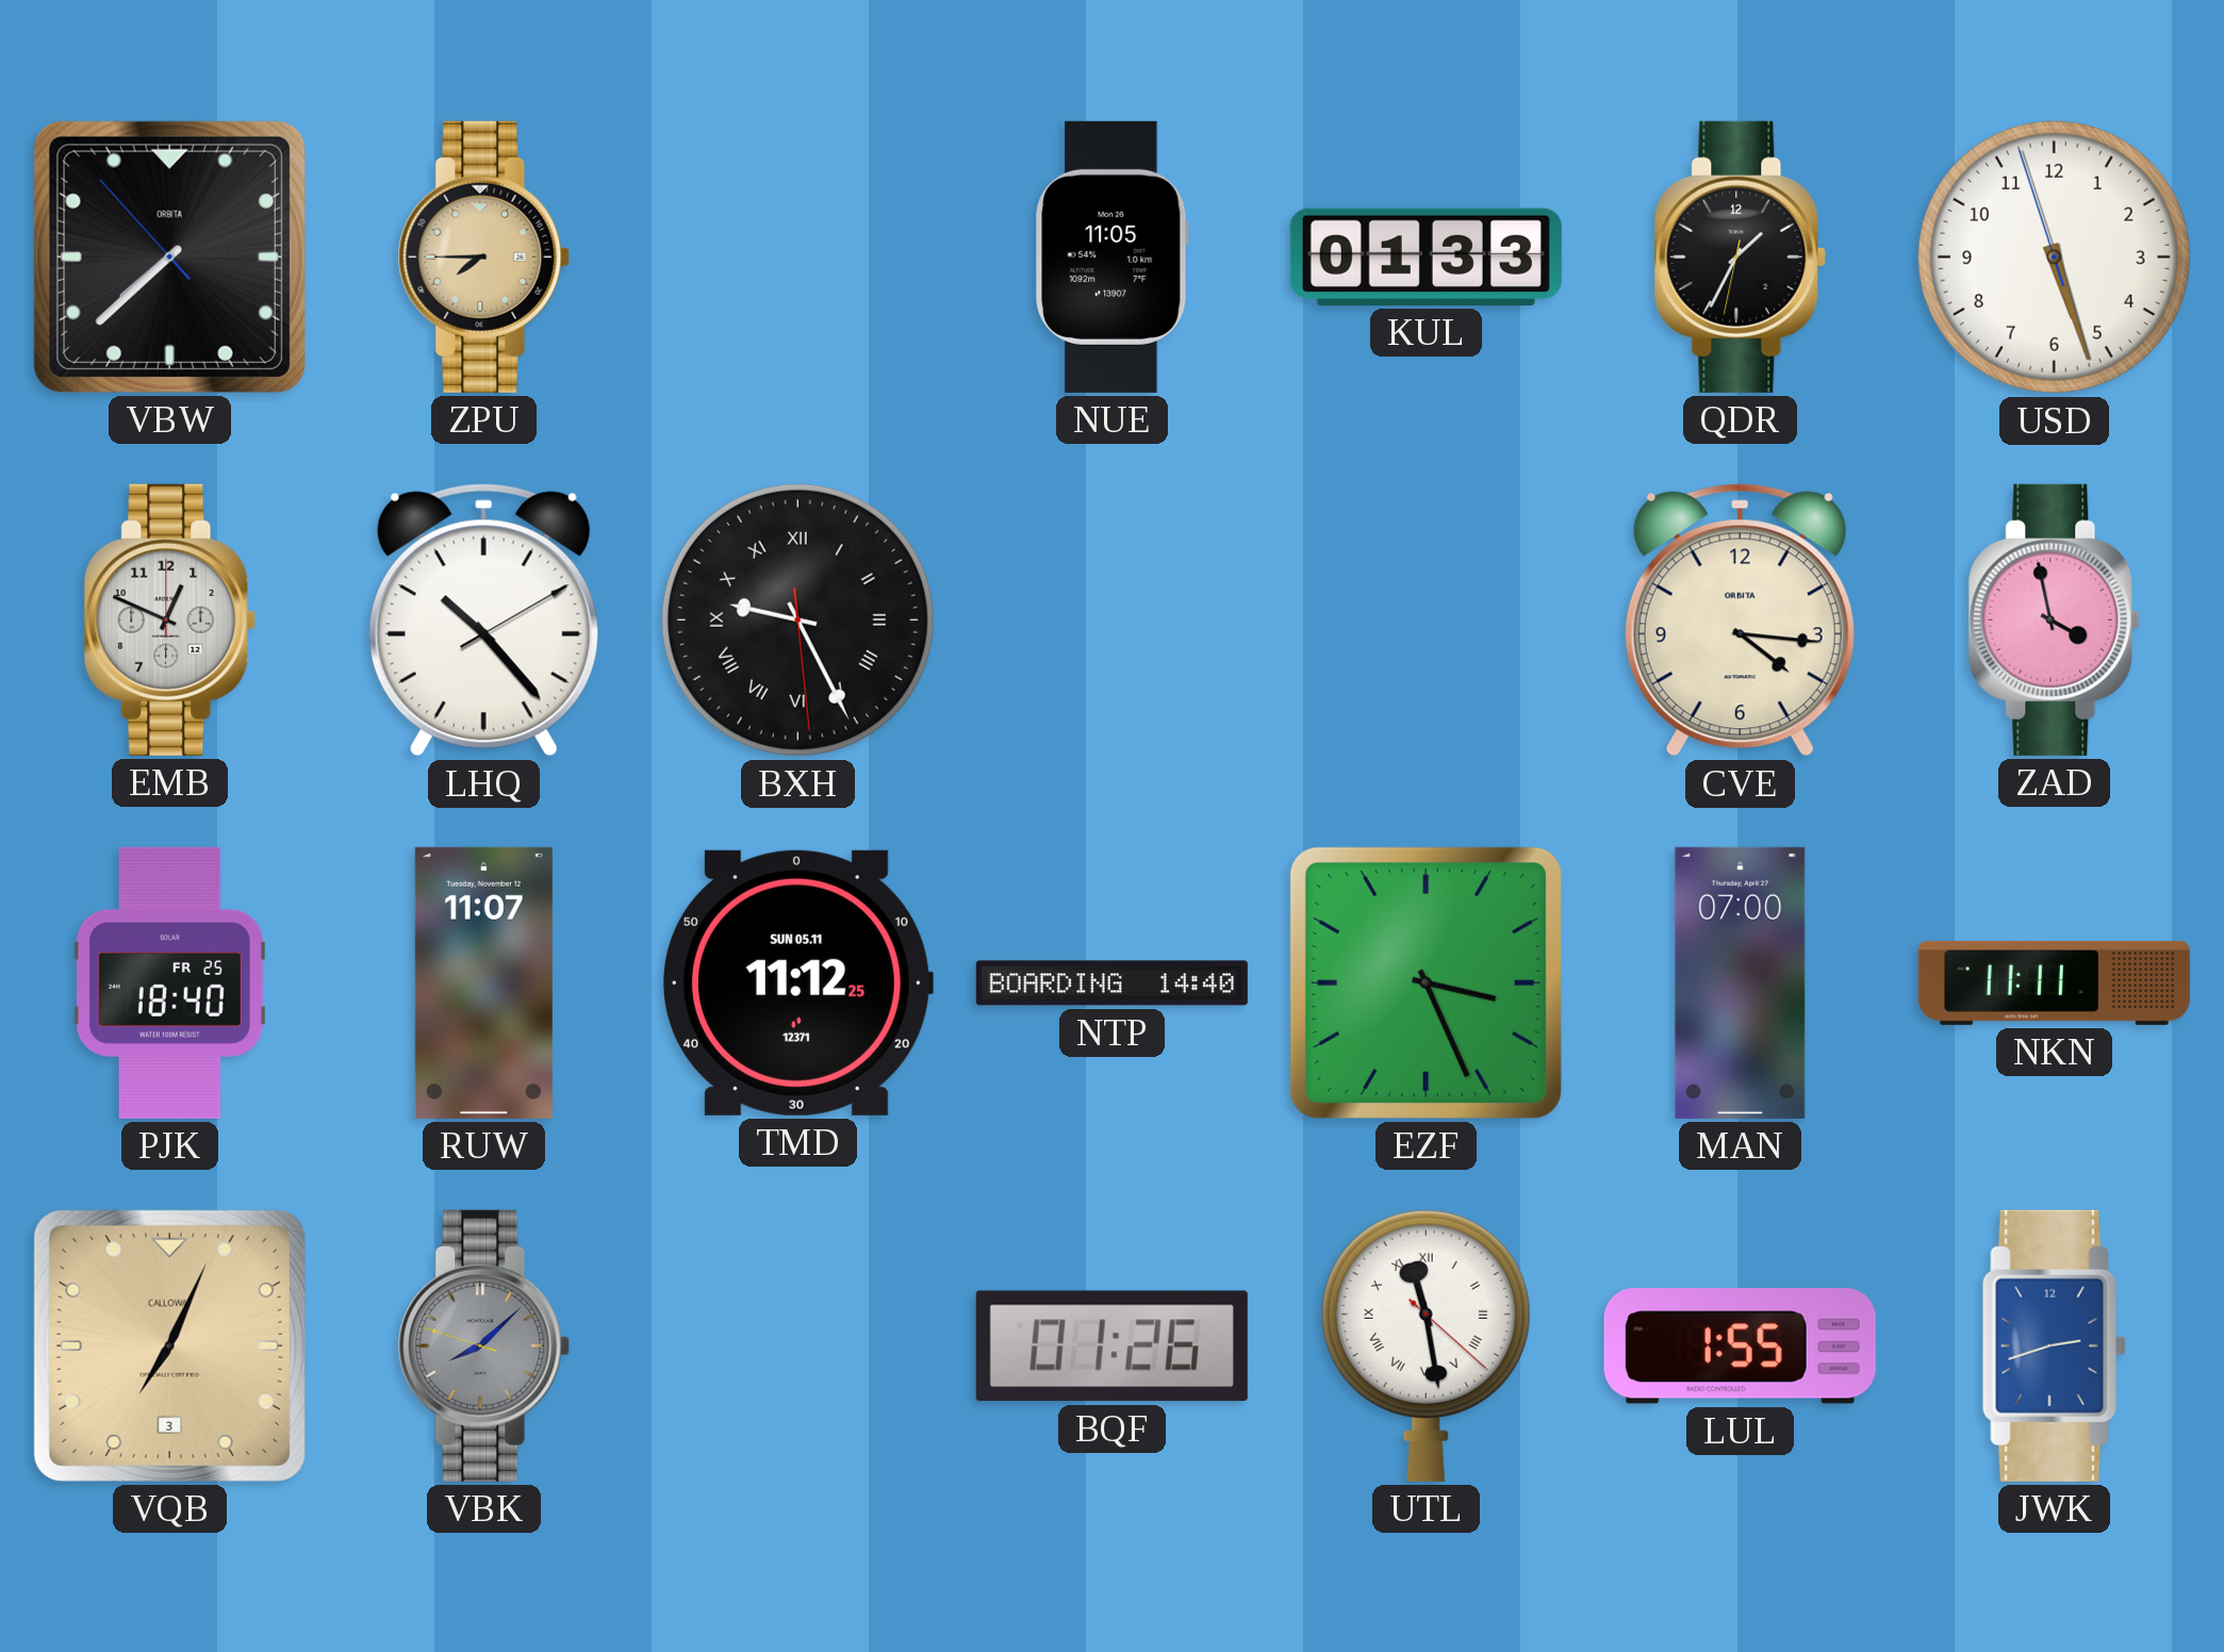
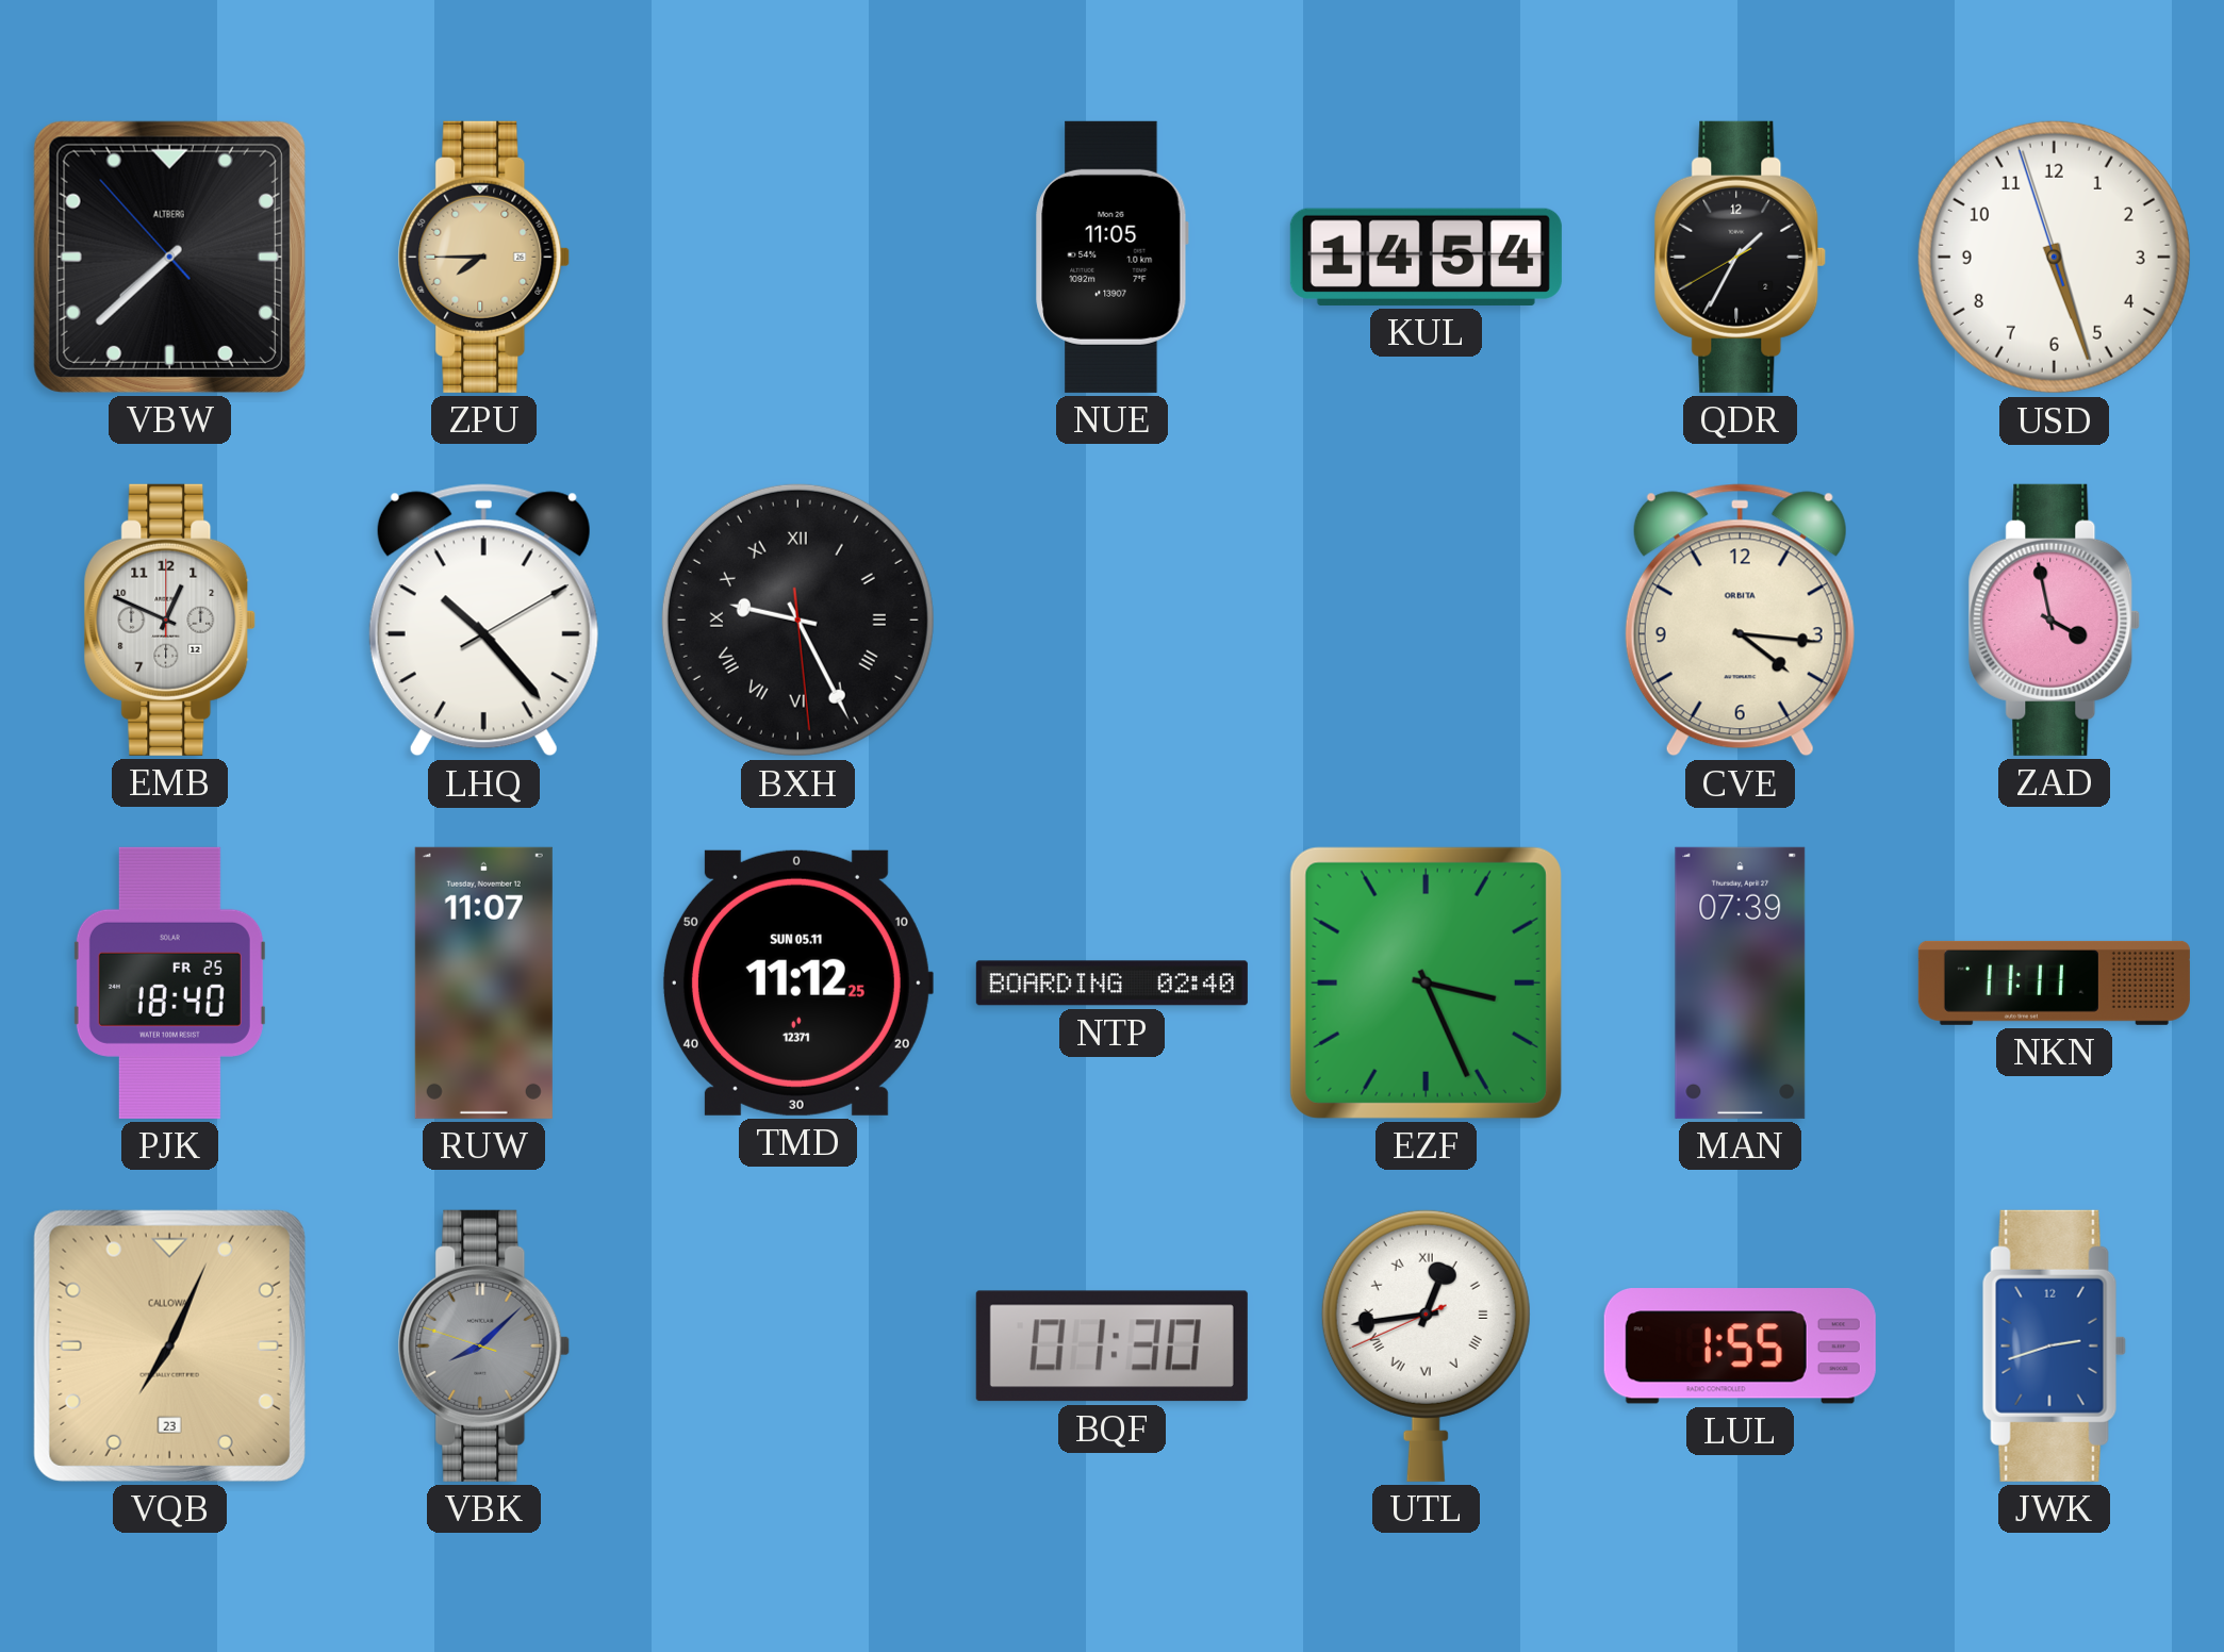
VBW brand: ORBITA -> ALTBERG
KUL: 01:33 -> 14:54
QDR: 1:34:32 -> 1:34:40
NTP: 14:40 -> 02:40
MAN: 07:00 -> 07:39
VQB date: 3 -> 23
BQF: 01:26 -> 01:30
UTL: 11:28 -> 12:43
